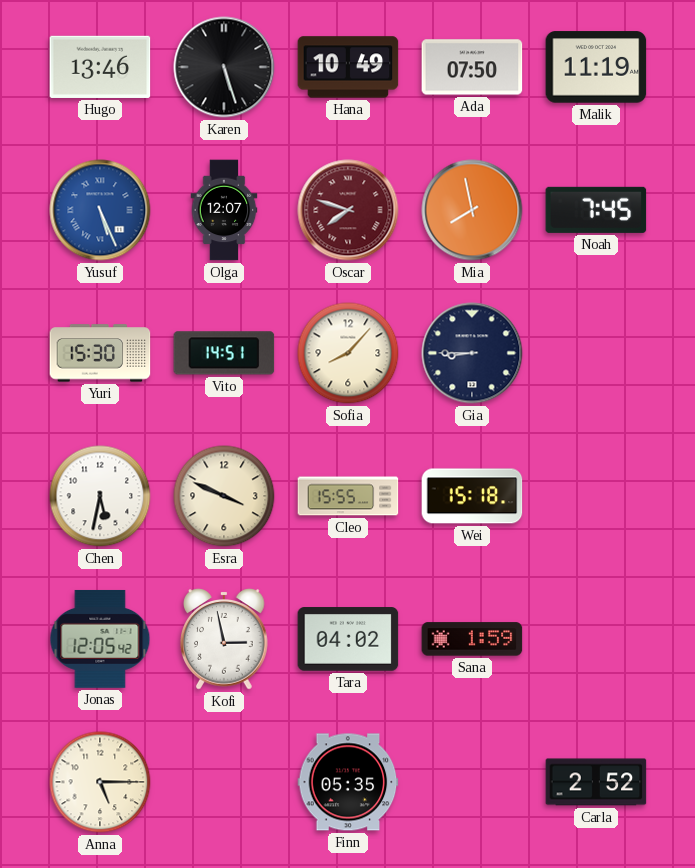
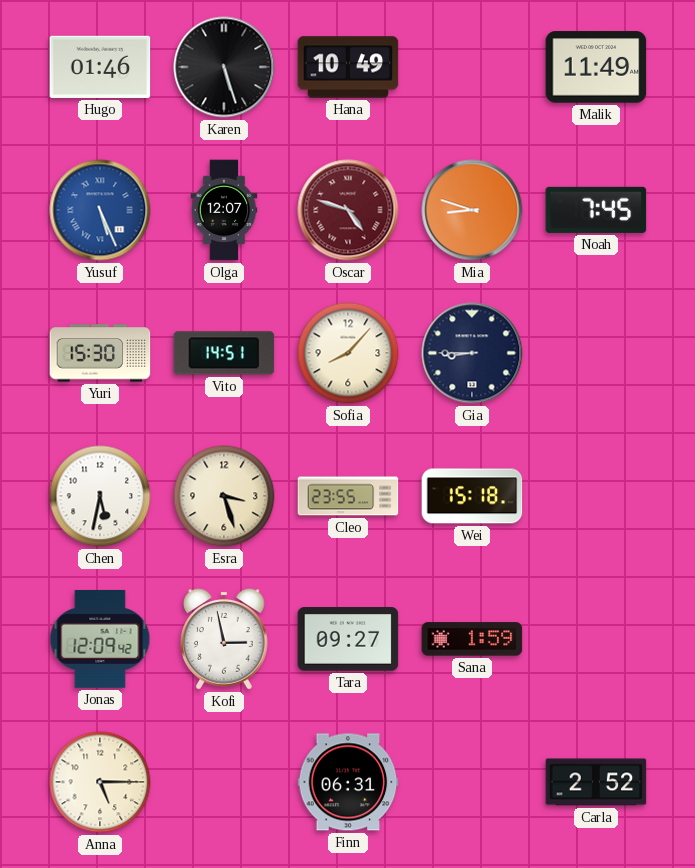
Hugo: 13:46 -> 01:46
Ada: 07:50 -> none
Malik: 11:19 -> 11:49
Oscar: 7:48 -> 4:48
Mia: 7:58 -> 8:48
Esra: 3:49 -> 3:27
Cleo: 15:55 -> 23:55
Jonas: 12:05 -> 12:09
Tara: 04:02 -> 09:27
Finn: 05:35 -> 06:31
